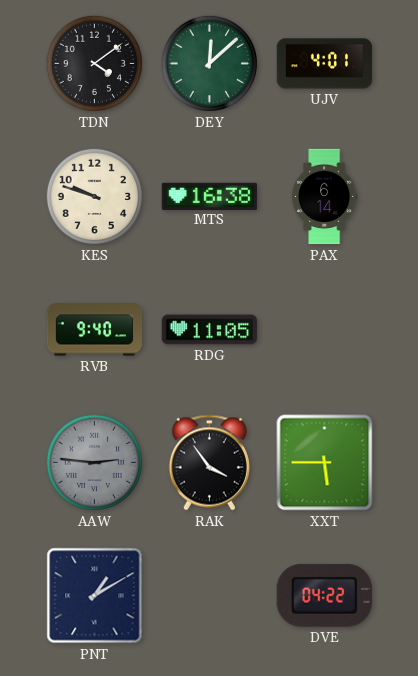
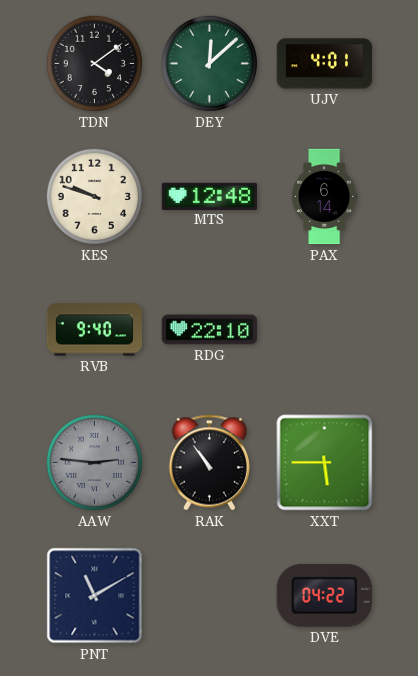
MTS: 16:38 -> 12:48
RDG: 11:05 -> 22:10
RAK: 3:54 -> 10:54
PNT: 1:10 -> 11:10
